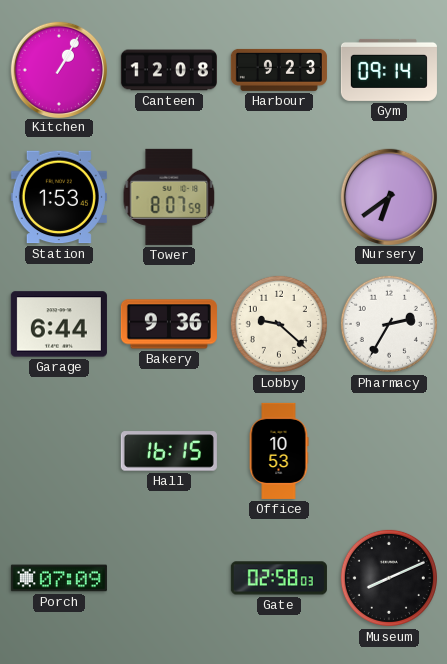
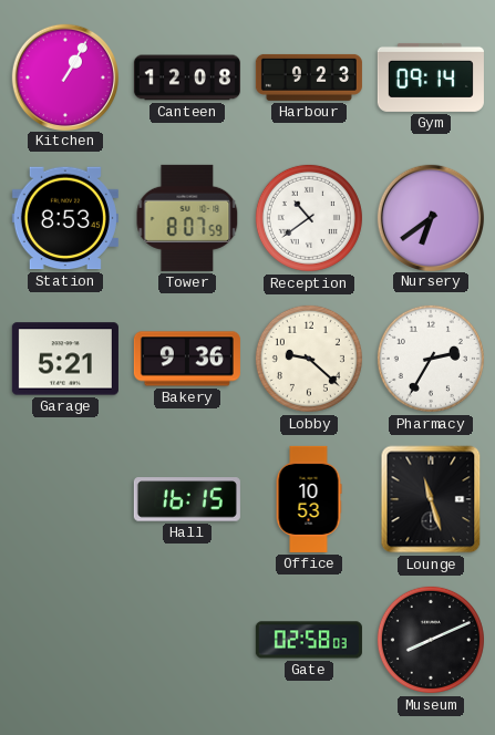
Station: 1:53 -> 8:53
Reception: none -> 10:39
Garage: 6:44 -> 5:21
Lounge: none -> 11:27
Porch: 07:09 -> none
